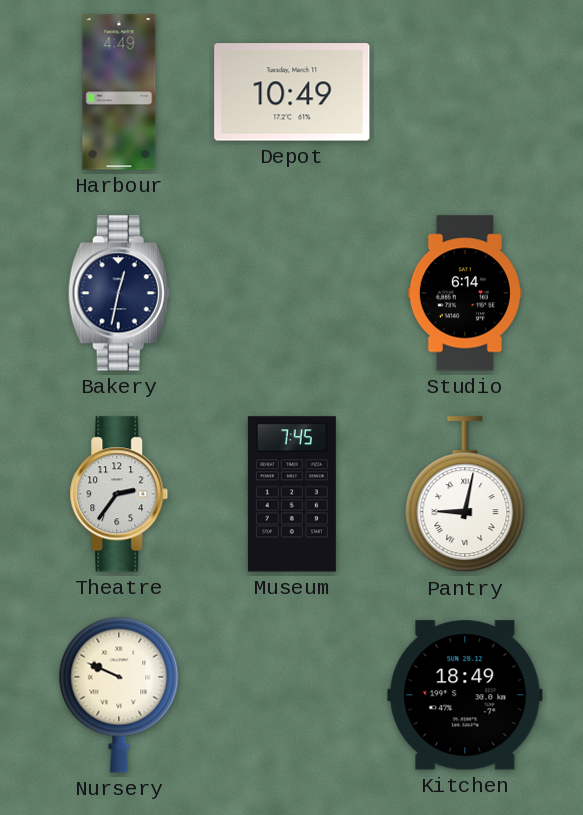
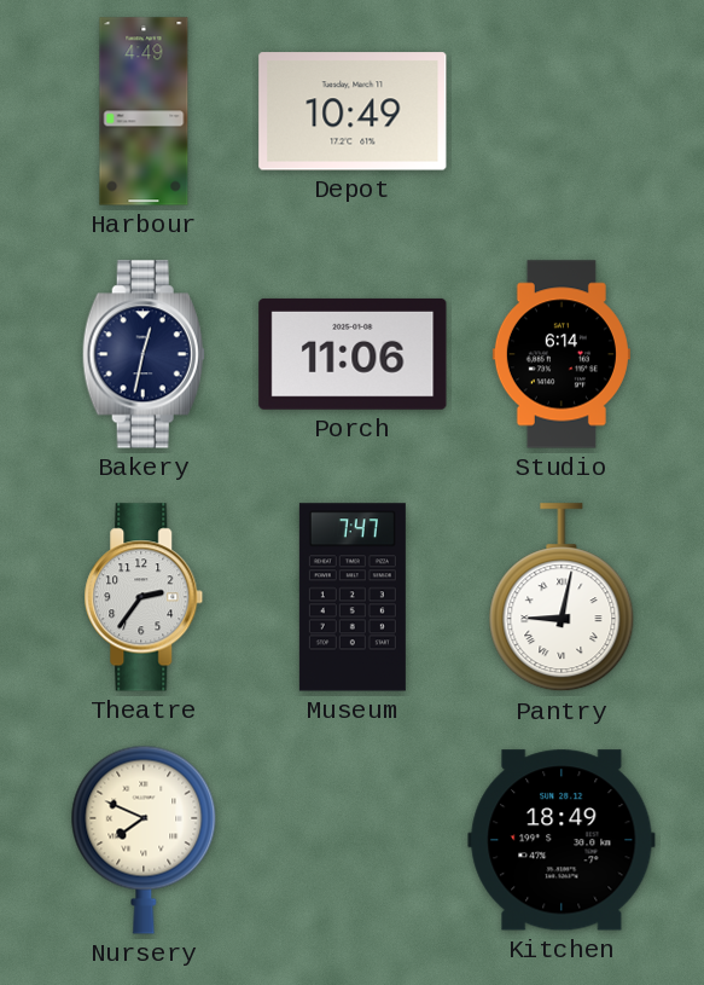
Porch: none -> 11:06
Museum: 7:45 -> 7:47
Nursery: 9:49 -> 7:49
